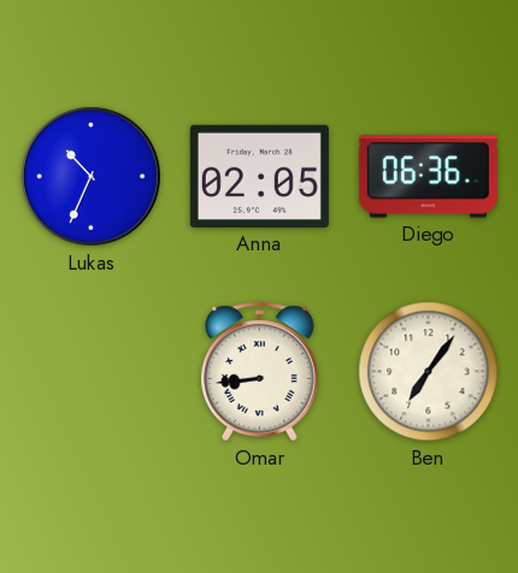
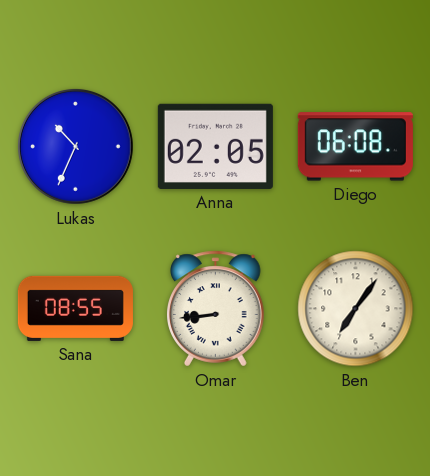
Diego: 06:36 -> 06:08
Sana: none -> 08:55
